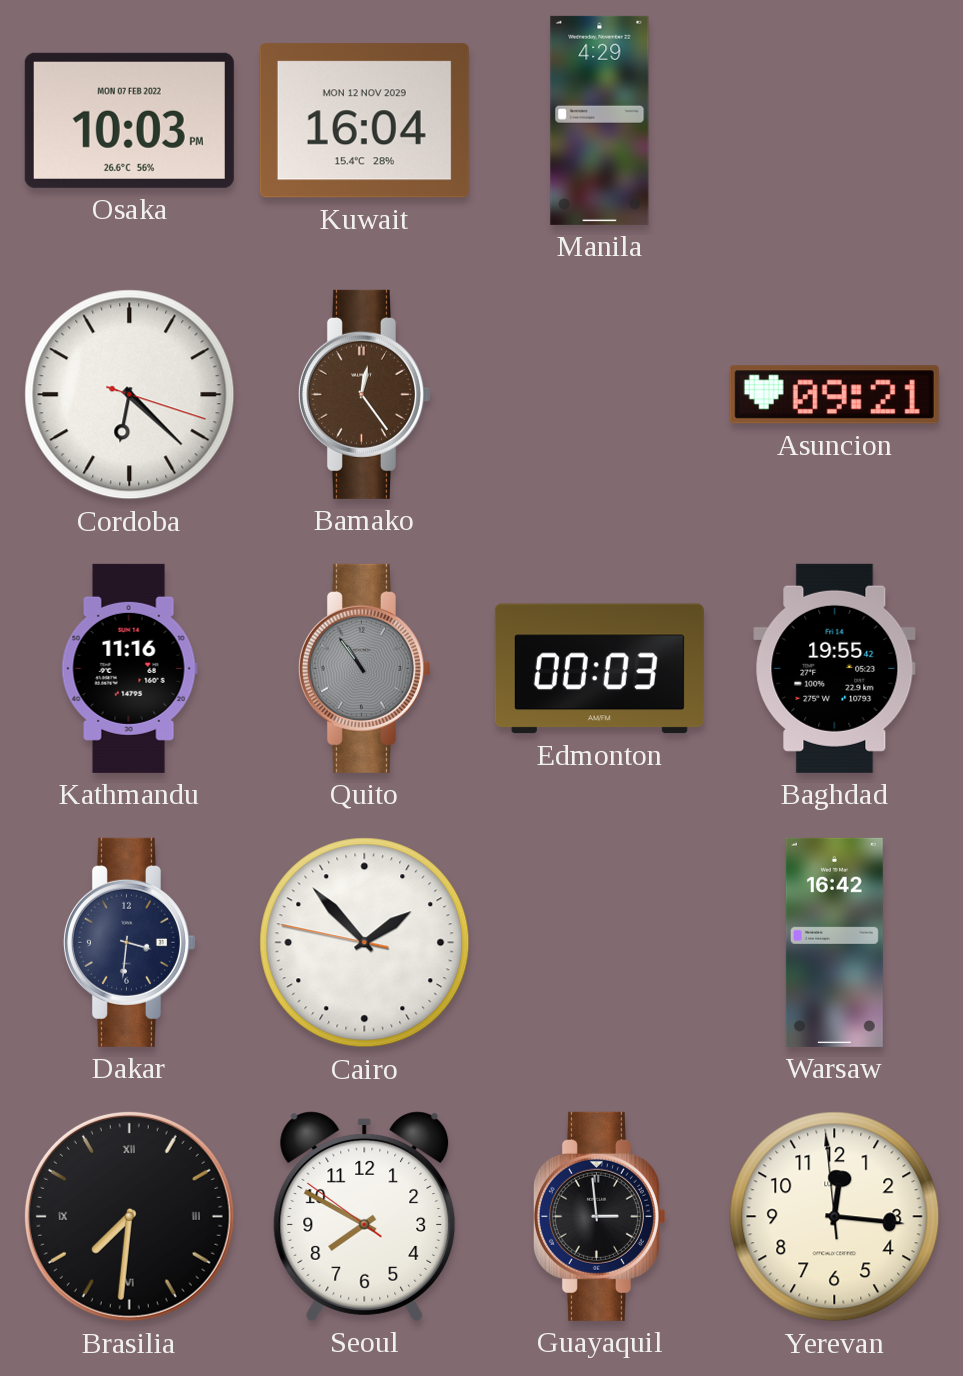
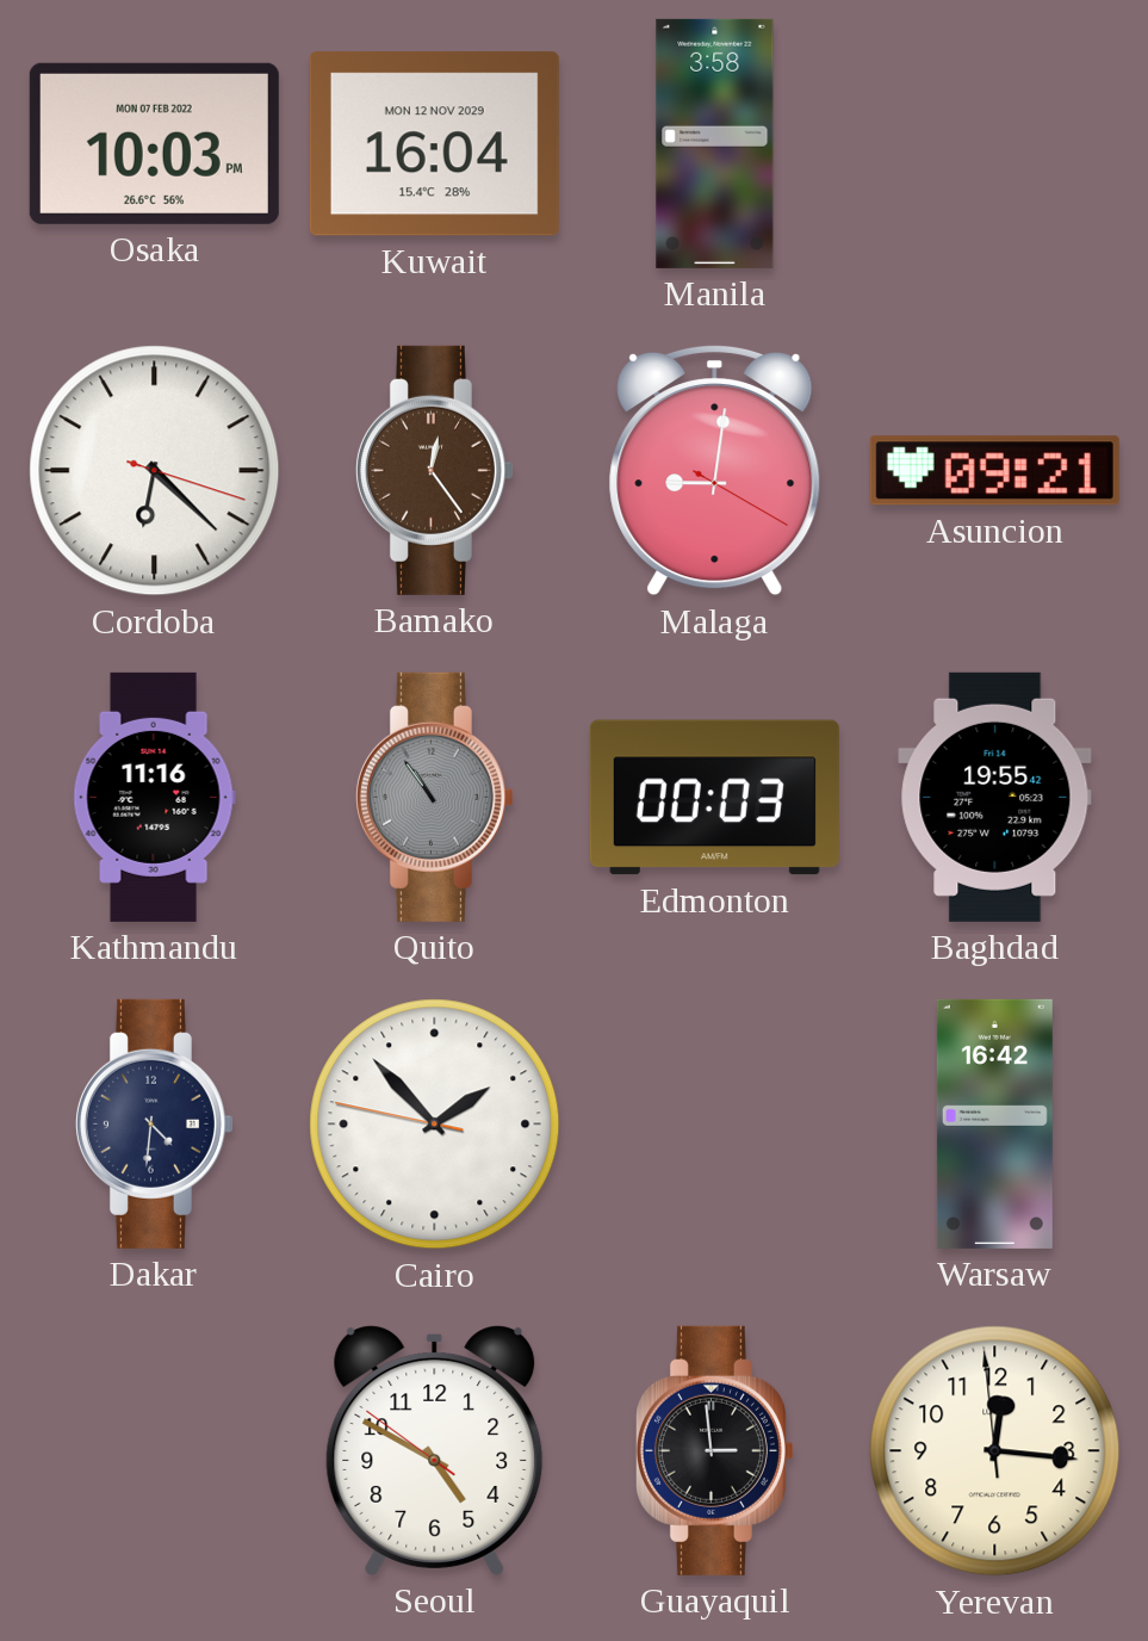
Manila: 4:29 -> 3:58
Malaga: none -> 9:01
Dakar: 3:31 -> 4:31
Brasilia: 7:31 -> none
Seoul: 7:49 -> 4:49
